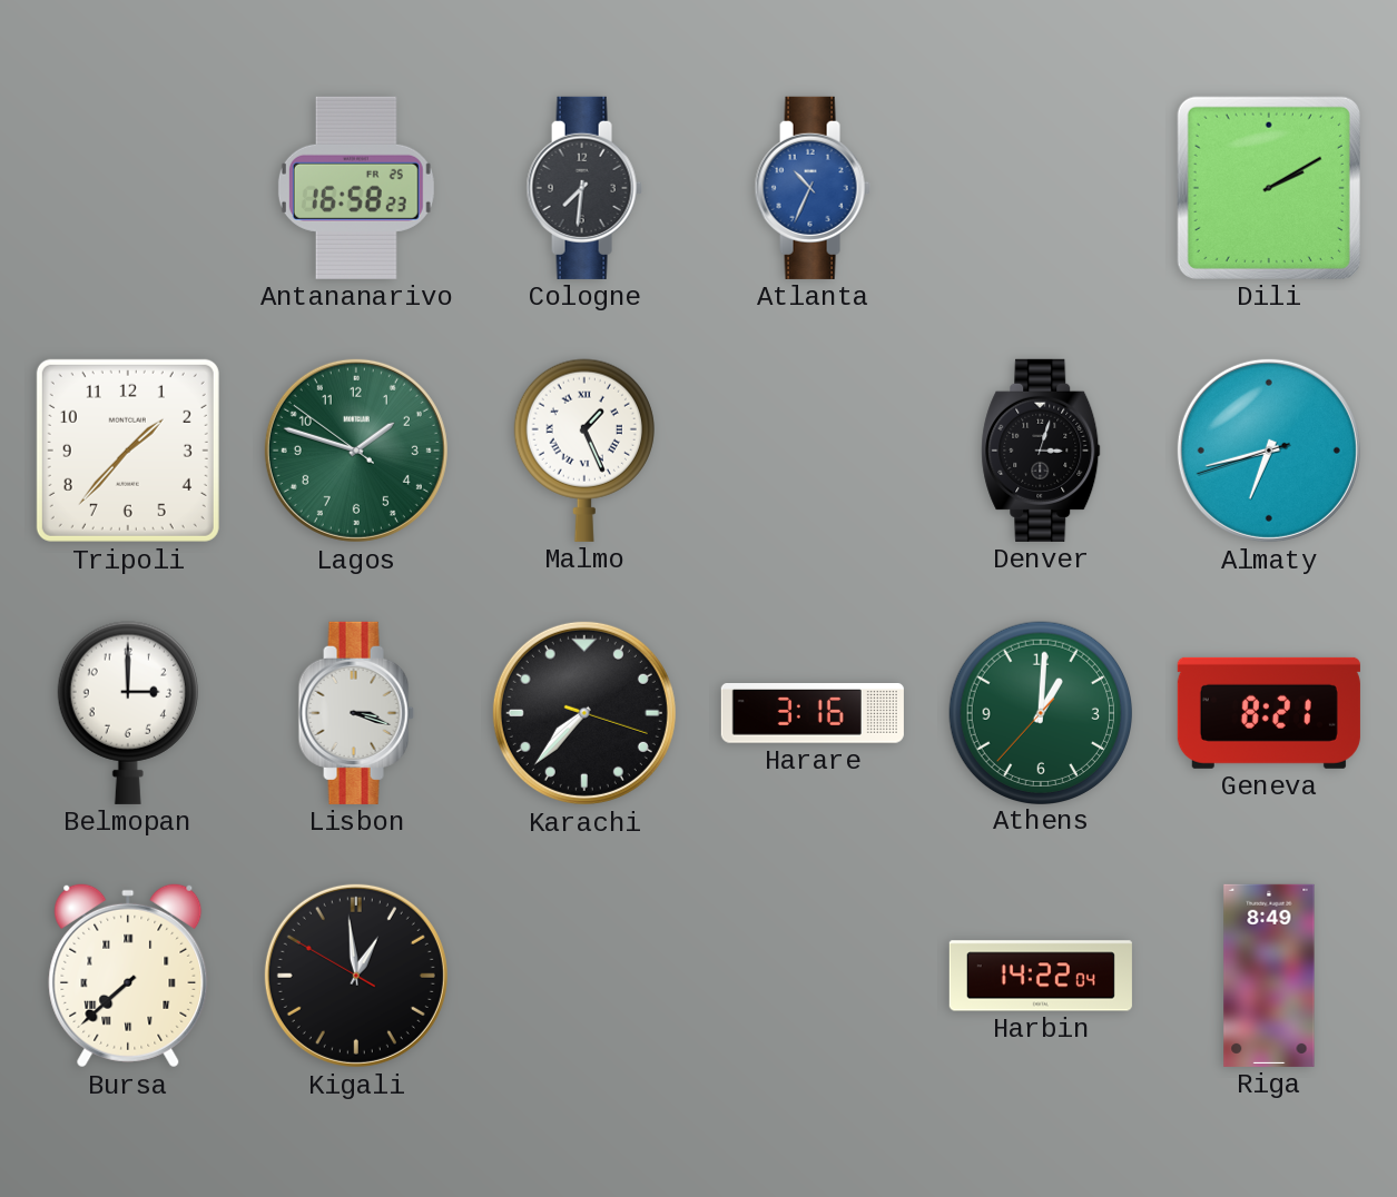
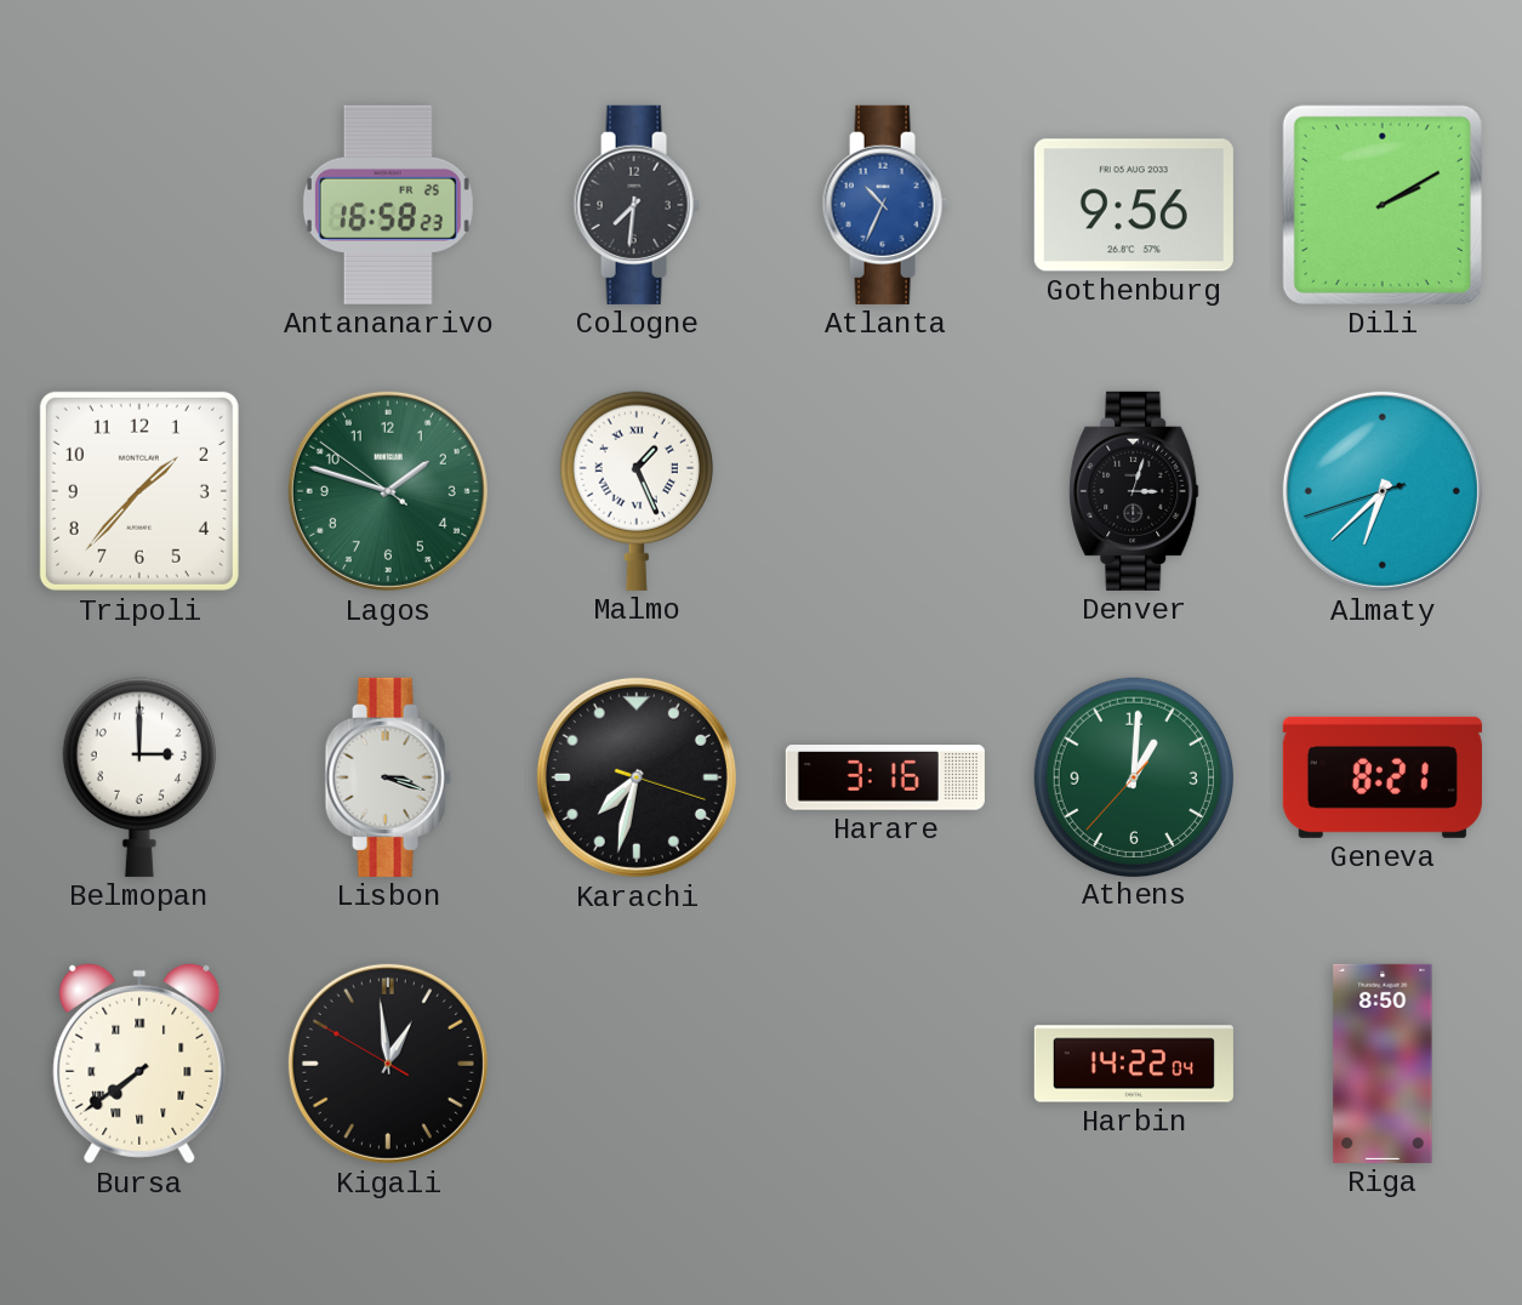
Gothenburg: none -> 9:56
Almaty: 6:42 -> 6:37
Karachi: 7:37 -> 7:32
Bursa: 7:38 -> 7:39
Riga: 8:49 -> 8:50
